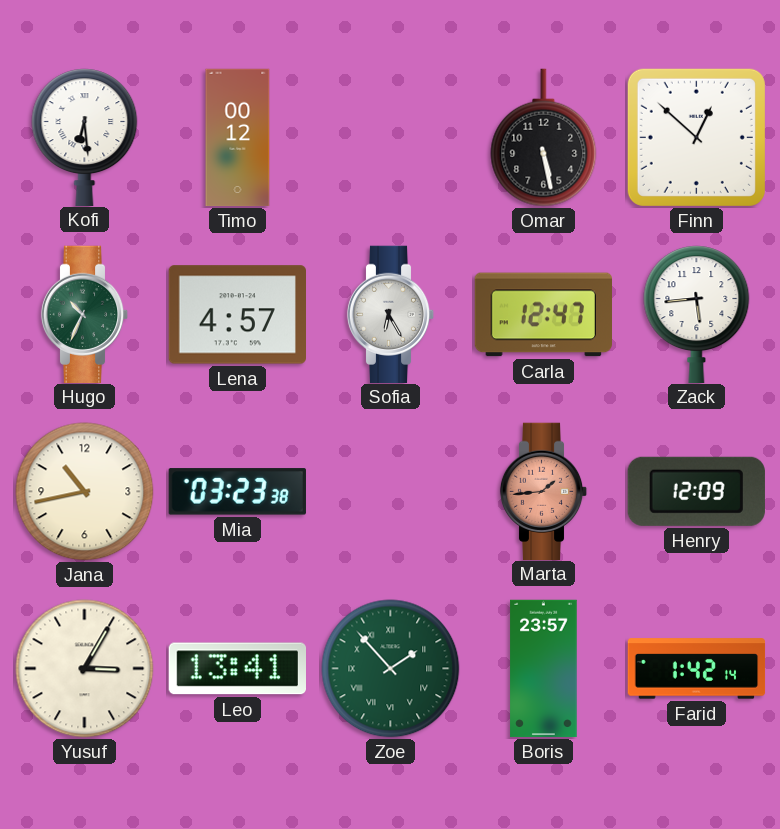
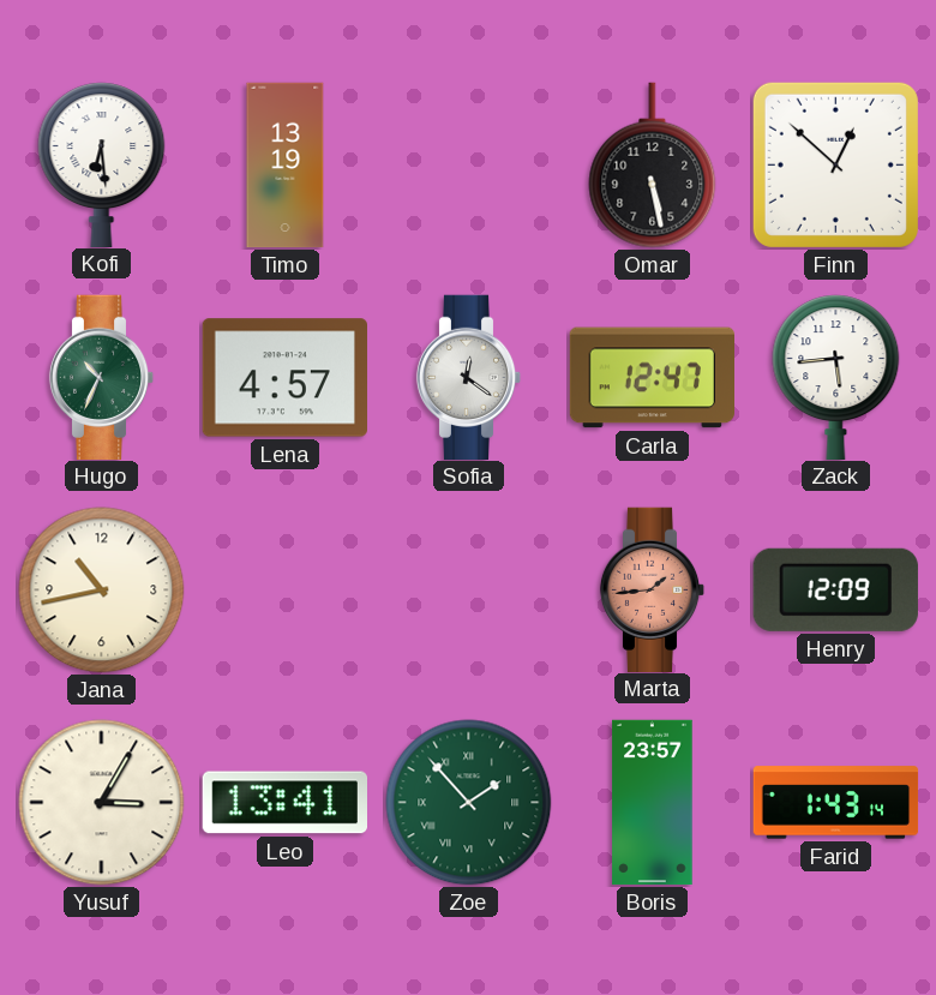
Timo: 00:12 -> 13:19
Sofia: 6:25 -> 12:21
Mia: 03:23 -> none
Farid: 1:42 -> 1:43
